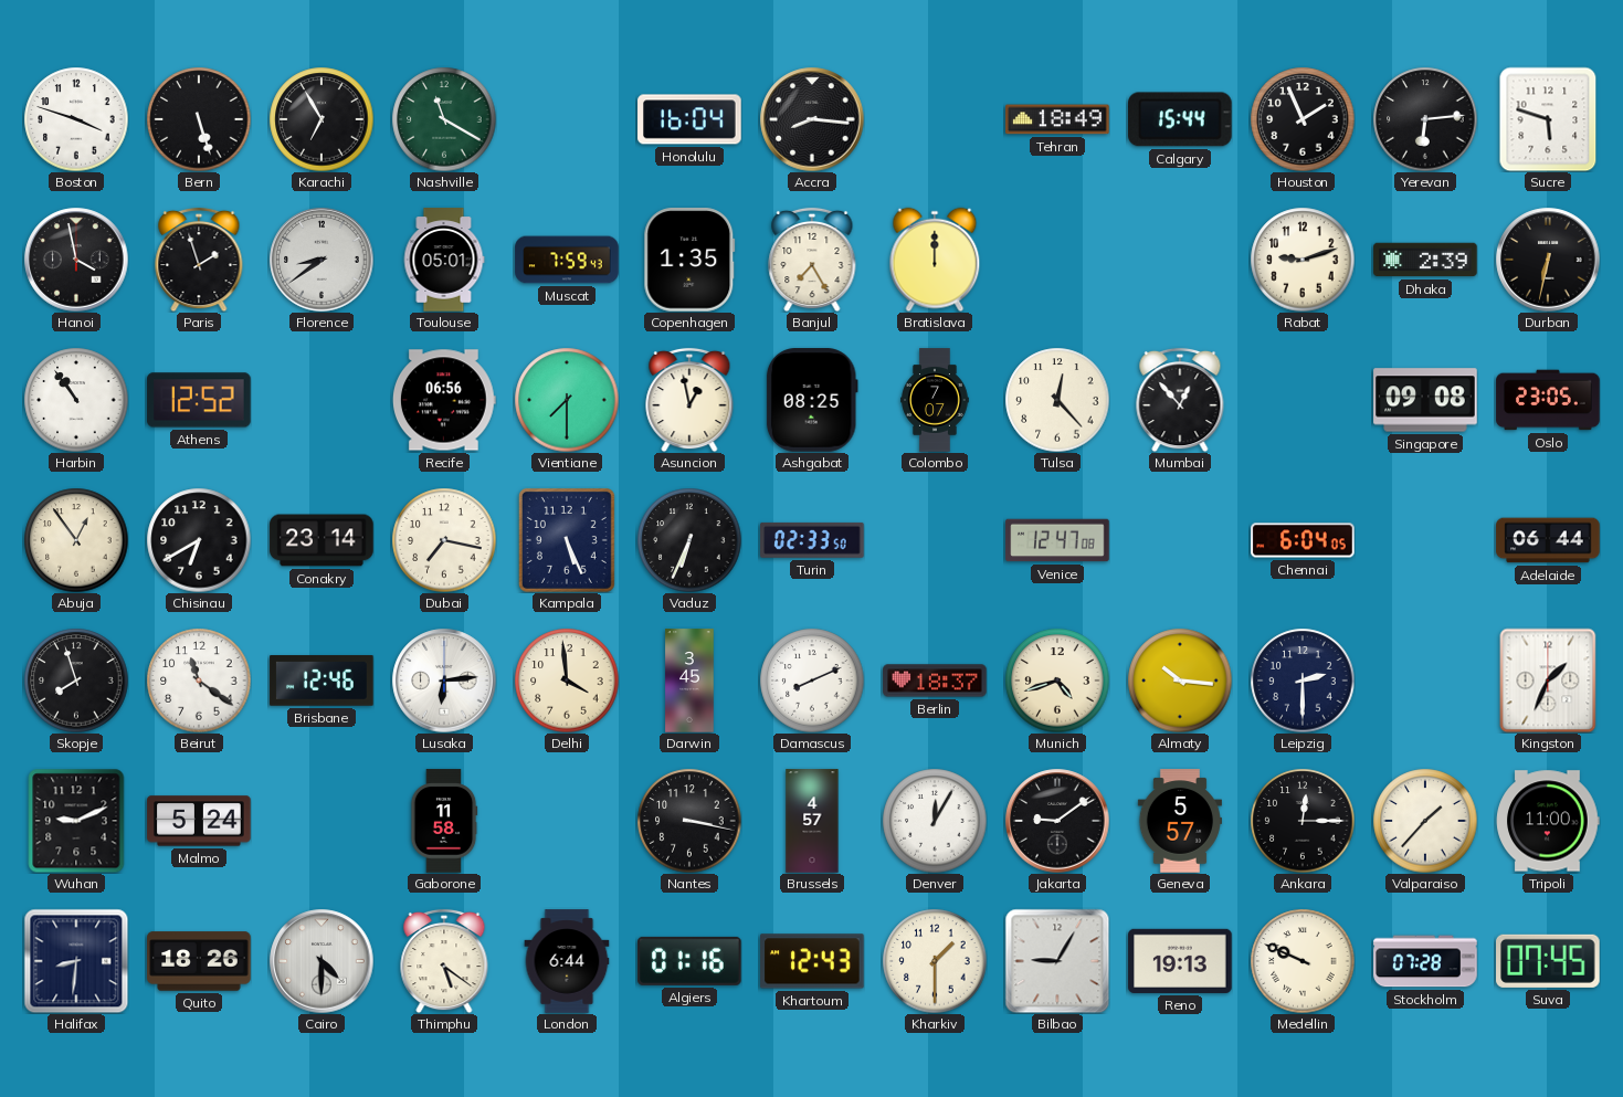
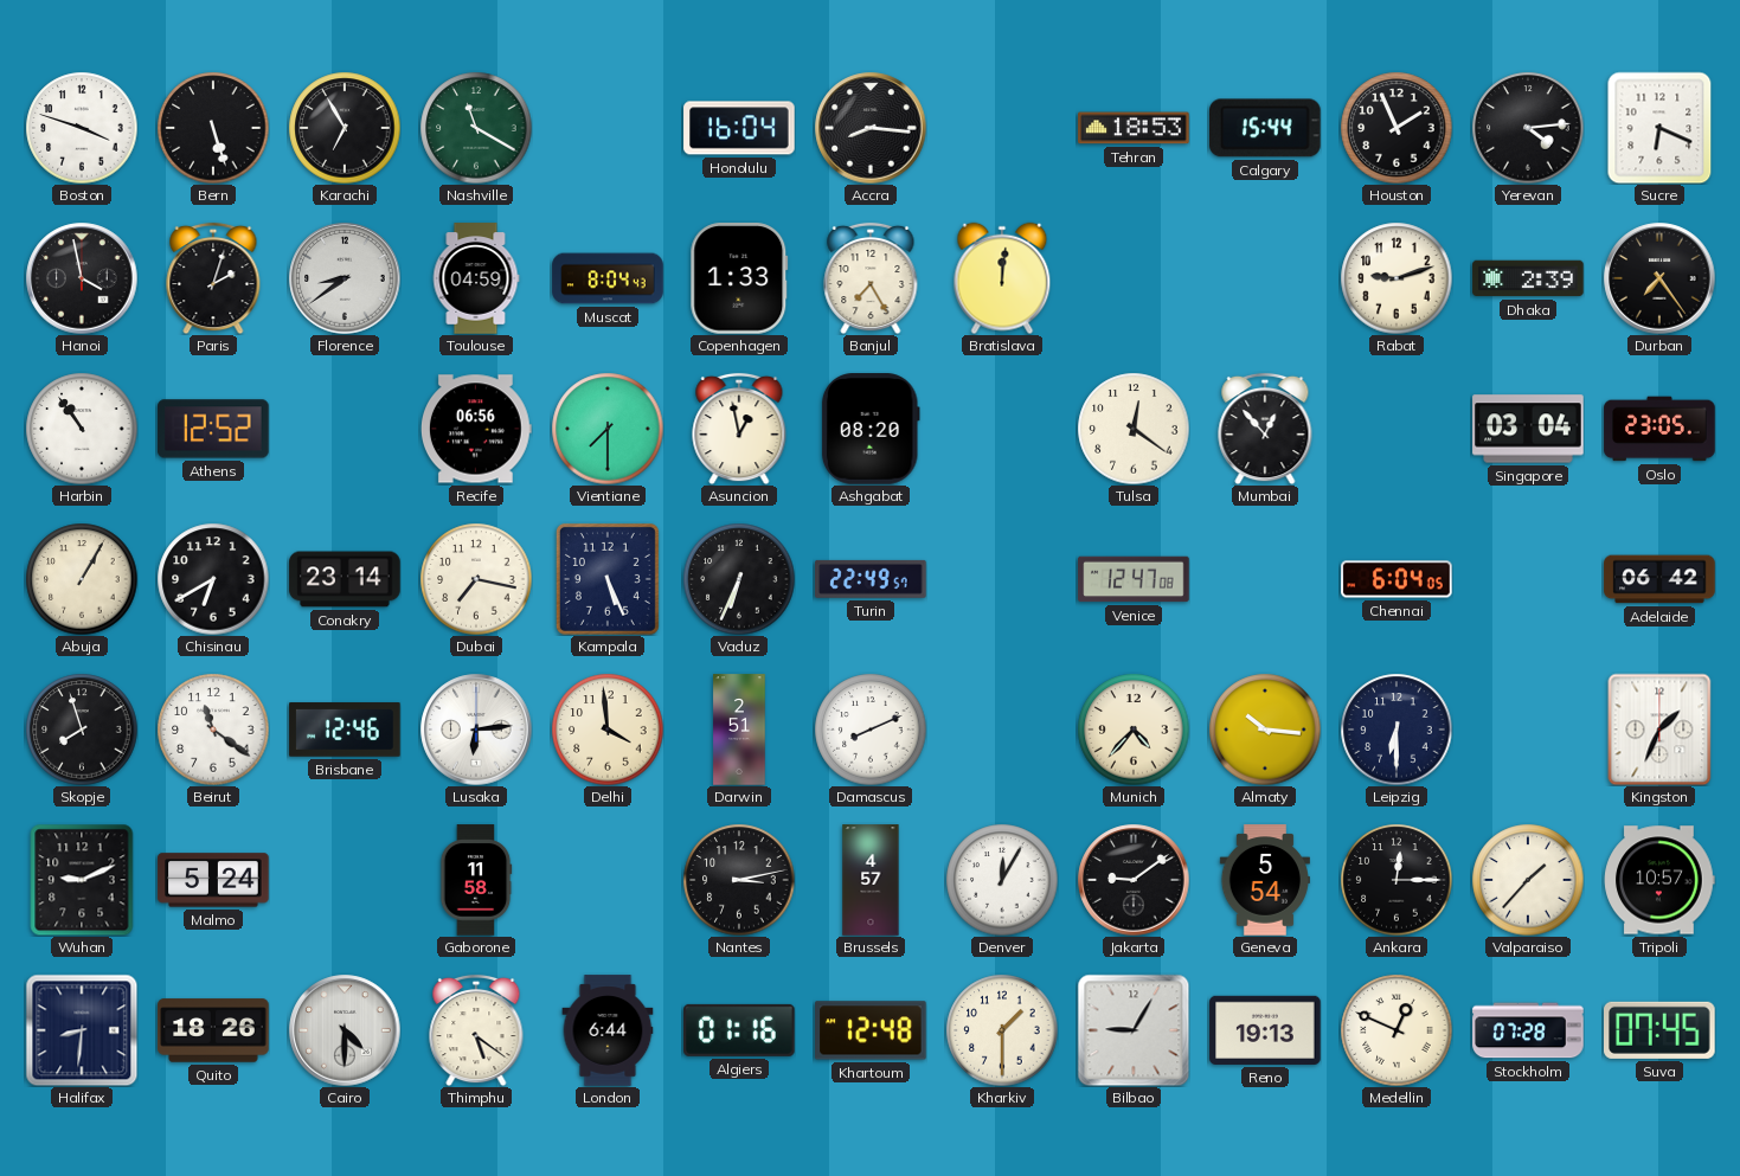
Tehran: 18:49 -> 18:53
Yerevan: 6:14 -> 4:14
Sucre: 5:48 -> 6:19
Paris: 1:57 -> 2:03
Toulouse: 05:01 -> 04:59
Muscat: 7:59 -> 8:04
Copenhagen: 1:35 -> 1:33
Bratislava: 12:00 -> 12:01
Durban: 6:32 -> 7:24
Ashgabat: 08:25 -> 08:20
Colombo: 7:07 -> none
Tulsa: 12:23 -> 12:21
Singapore: 09:08 -> 03:04
Abuja: 12:54 -> 1:05
Turin: 02:33 -> 22:49
Adelaide: 06:44 -> 06:42
Darwin: 3:45 -> 2:51
Berlin: 18:37 -> none
Munich: 4:42 -> 4:37
Leipzig: 2:30 -> 6:30
Nantes: 3:17 -> 3:13
Geneva: 5:57 -> 5:54
Tripoli: 11:00 -> 10:57
Khartoum: 12:43 -> 12:48
Medellin: 9:49 -> 12:49
